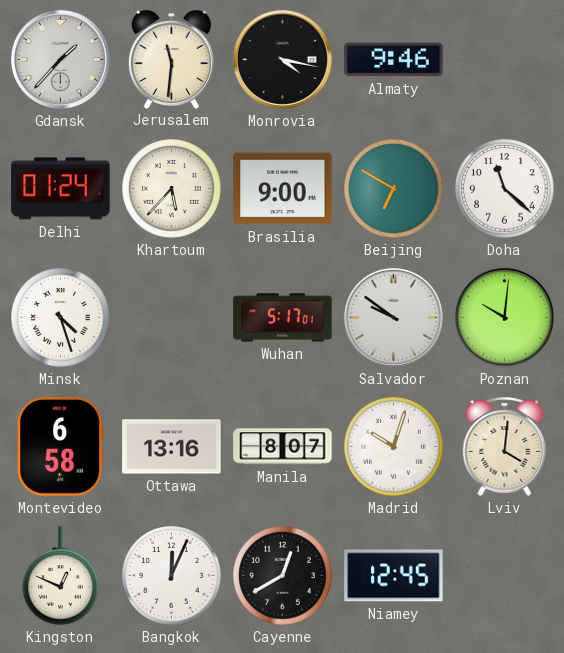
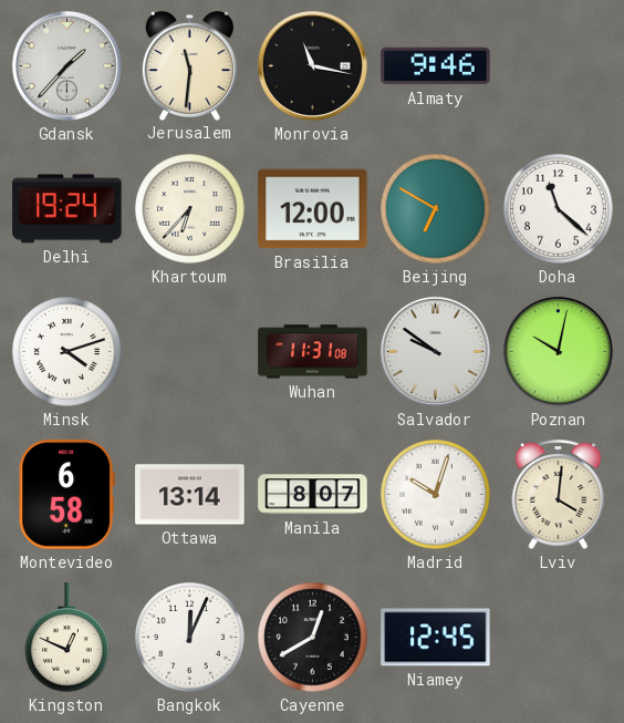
Monrovia: 4:17 -> 11:17
Delhi: 01:24 -> 19:24
Khartoum: 5:37 -> 6:37
Brasilia: 9:00 -> 12:00
Minsk: 4:27 -> 4:12
Wuhan: 5:17 -> 11:31
Poznan: 10:01 -> 10:02
Ottawa: 13:16 -> 13:14
